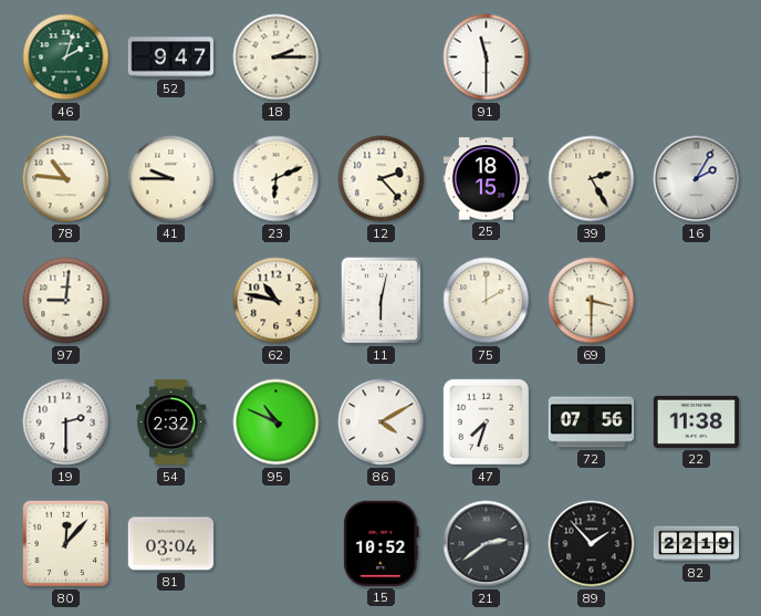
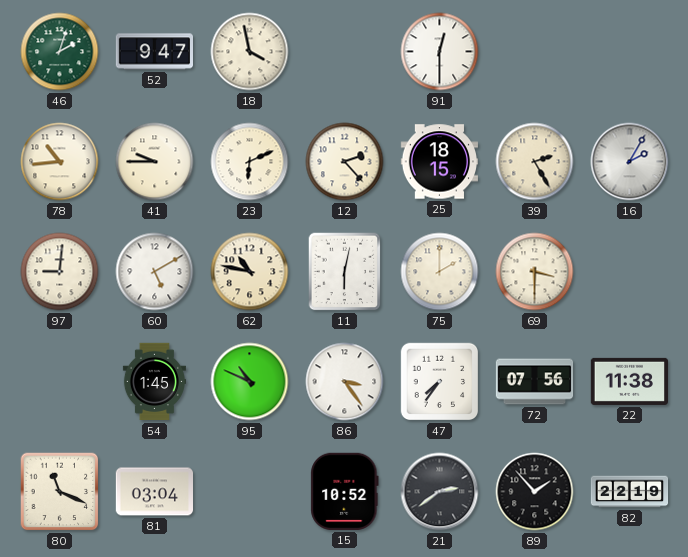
18: 2:15 -> 3:58
91: 11:30 -> 12:30
78: 10:46 -> 10:44
60: none -> 5:10
19: 2:30 -> none
54: 2:32 -> 1:45
86: 4:10 -> 3:24
47: 7:33 -> 7:36
80: 12:07 -> 11:19
